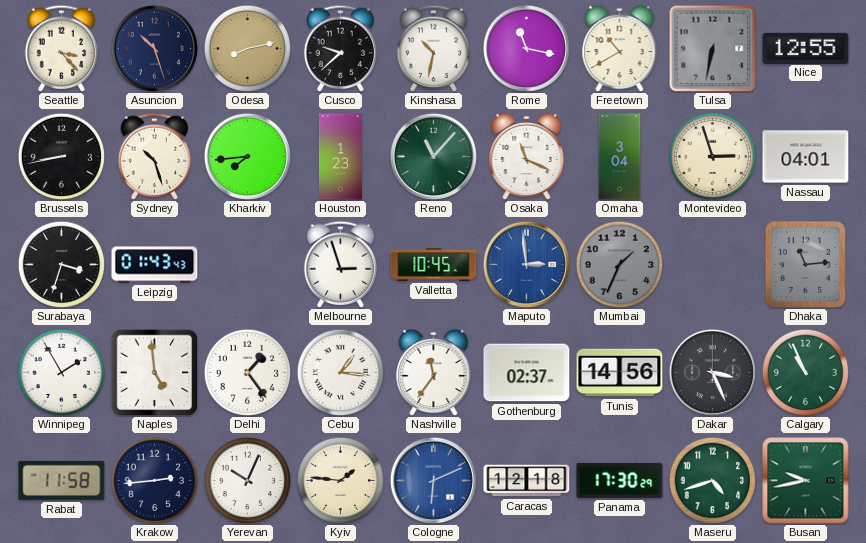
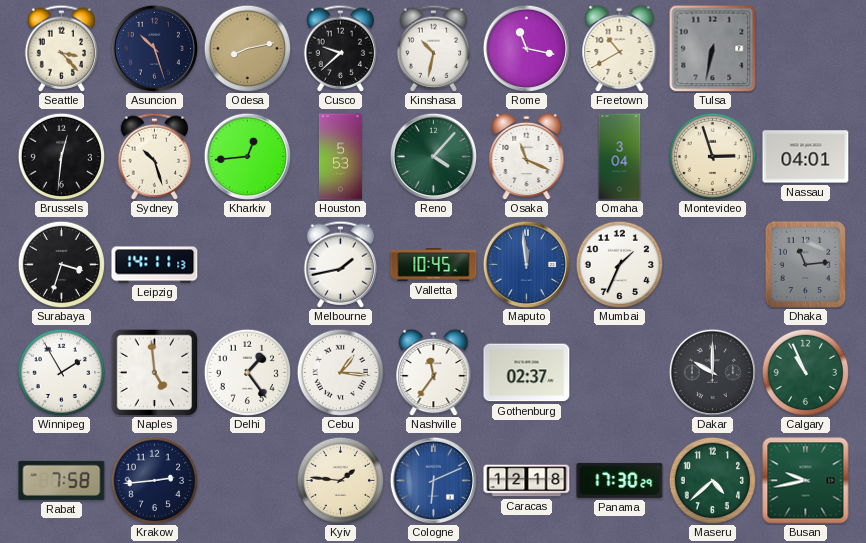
Nice: 12:55 -> none
Brussels: 8:43 -> 12:31
Kharkiv: 7:44 -> 12:44
Houston: 1:23 -> 5:53
Reno: 11:07 -> 4:07
Leipzig: 01:43 -> 14:11
Melbourne: 2:57 -> 1:43
Maputo: 2:59 -> 11:59
Mumbai dial: grey -> white
Tunis: 14:56 -> none
Dakar: 3:26 -> 10:00
Rabat: 11:58 -> 7:58
Yerevan: 10:04 -> none
Maseru: 4:42 -> 4:38
